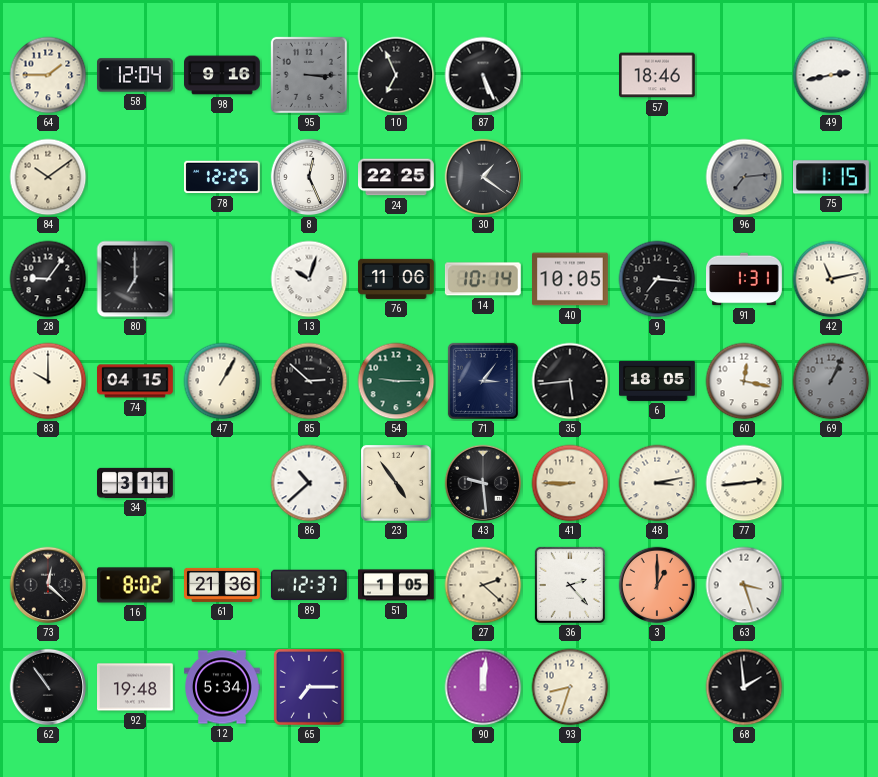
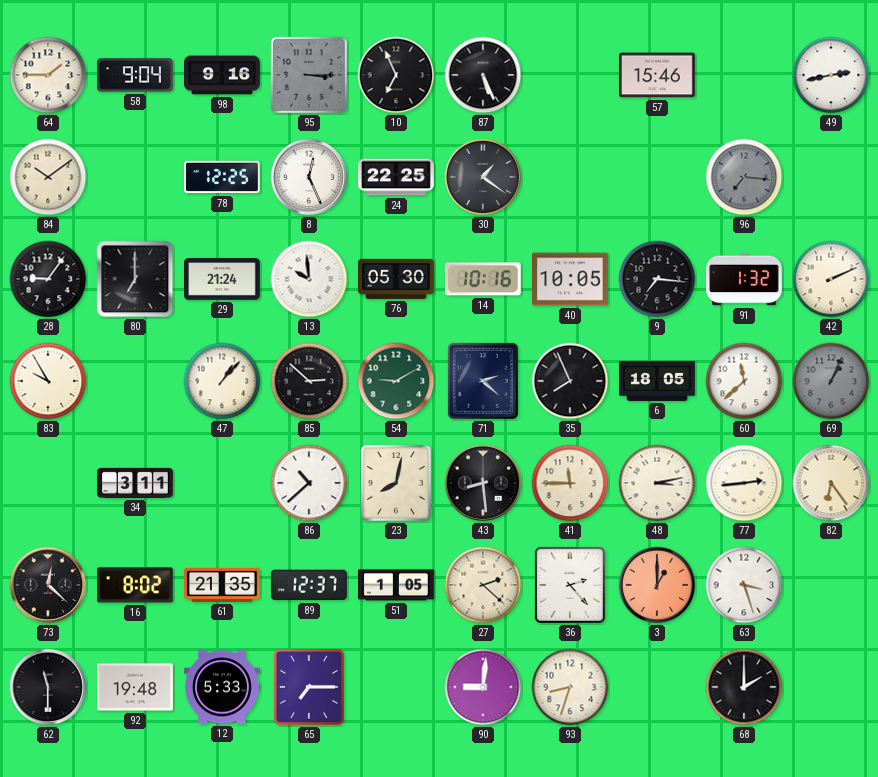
58: 12:04 -> 9:04
57: 18:46 -> 15:46
96: 7:14 -> 7:16
75: 1:15 -> none
29: none -> 21:24
13: 10:03 -> 9:59
76: 11:06 -> 05:30
14: 10:14 -> 10:16
91: 1:31 -> 1:32
42: 11:13 -> 2:11
83: 10:00 -> 9:55
74: 04:15 -> none
47: 1:05 -> 1:07
54: 9:15 -> 9:10
71: 3:06 -> 2:22
35: 5:44 -> 7:56
60: 12:17 -> 11:38
23: 4:54 -> 8:02
43: 9:29 -> 8:29
41: 8:45 -> 11:45
82: none -> 6:24
61: 21:36 -> 21:35
62: 10:54 -> 11:30
12: 5:34 -> 5:33
90: 12:01 -> 9:01
68: 1:59 -> 2:00
